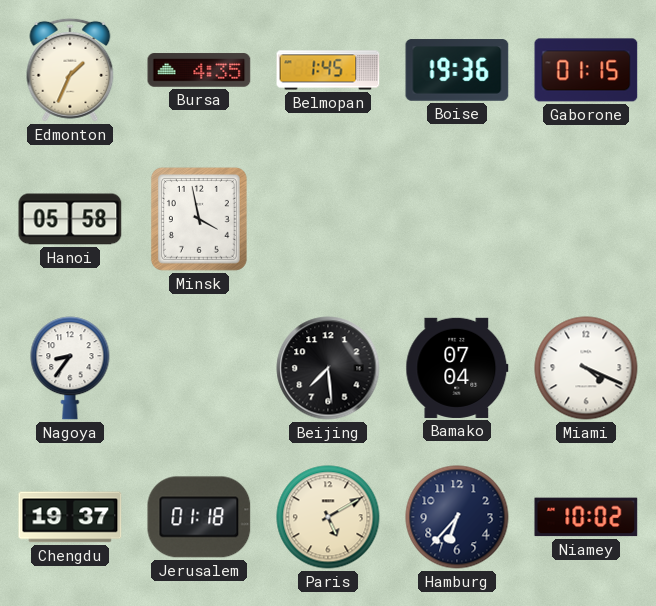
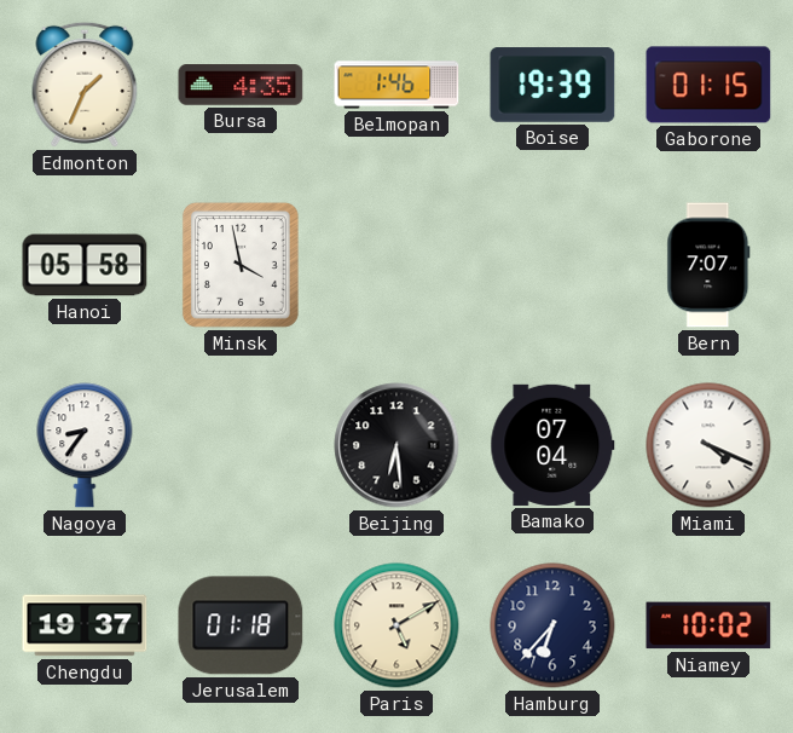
Belmopan: 1:45 -> 1:46
Boise: 19:36 -> 19:39
Bern: none -> 7:07
Beijing: 7:29 -> 6:29
